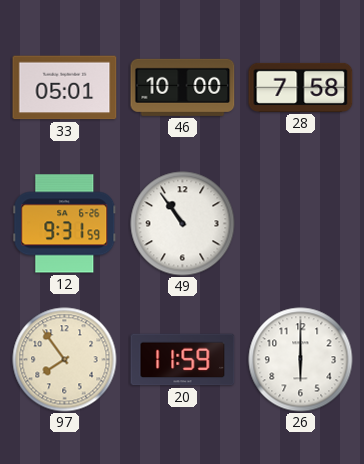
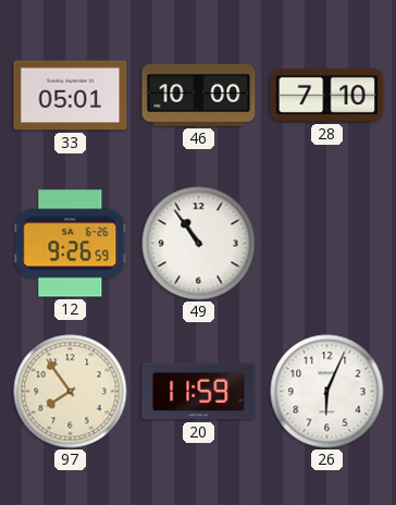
28: 7:58 -> 7:10
12: 9:31 -> 9:26
26: 6:00 -> 6:04
